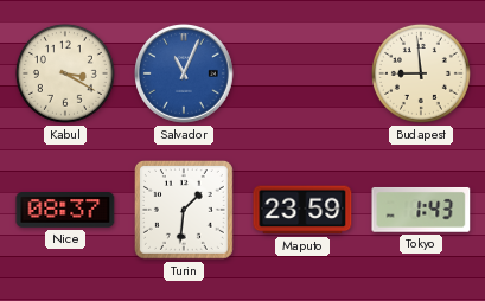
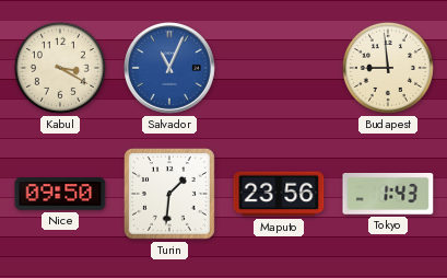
Nice: 08:37 -> 09:50
Maputo: 23:59 -> 23:56
